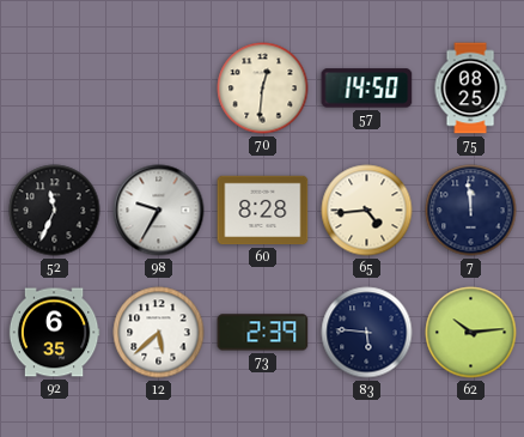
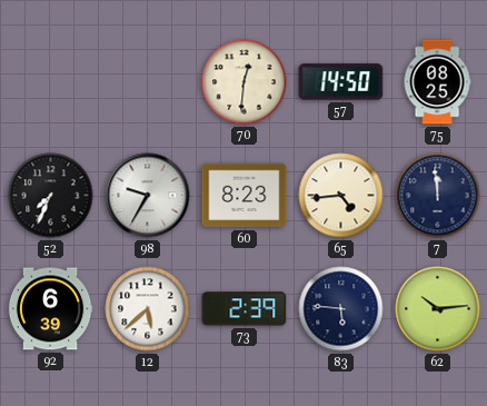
52: 11:34 -> 7:34
60: 8:28 -> 8:23
92: 6:35 -> 6:39
